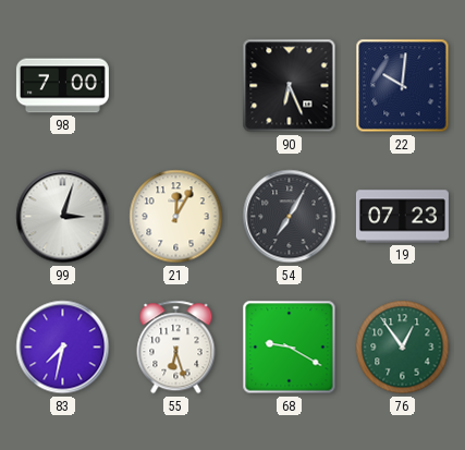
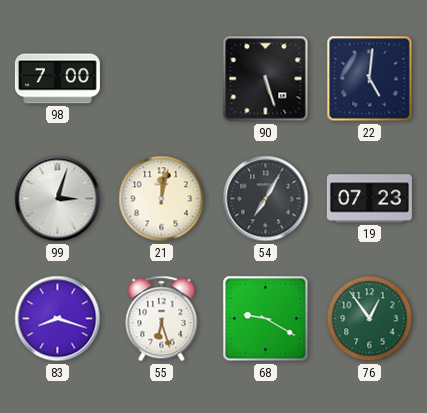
90: 6:26 -> 5:27
22: 10:01 -> 5:01
21: 12:05 -> 12:02
83: 7:32 -> 8:18
